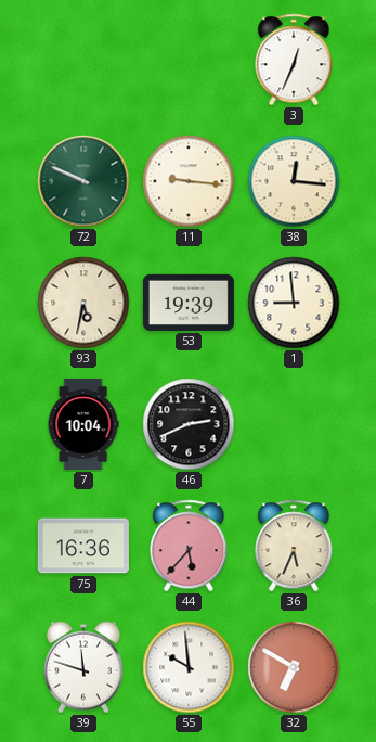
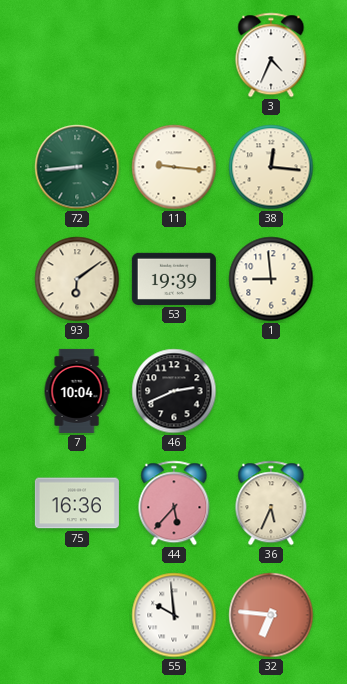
3: 12:34 -> 4:34
72: 9:49 -> 8:44
93: 5:32 -> 6:09
39: 11:48 -> none
32: 6:50 -> 6:46
